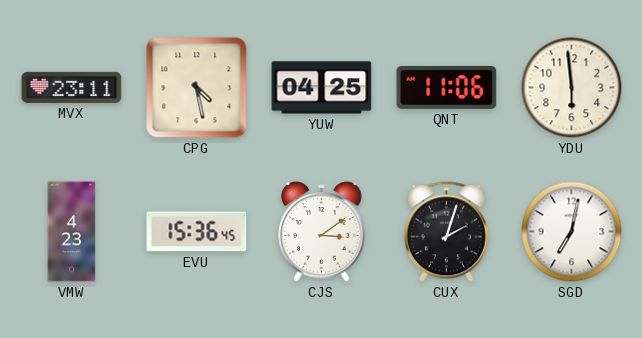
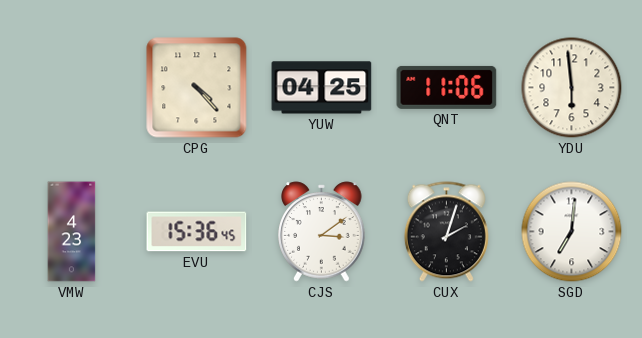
MVX: 23:11 -> none
CPG: 4:28 -> 4:23
SGD: 7:02 -> 7:01
